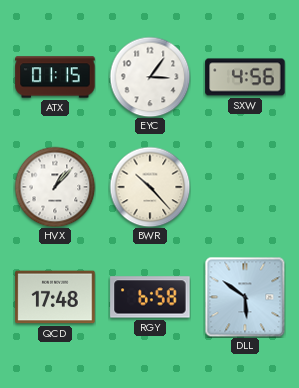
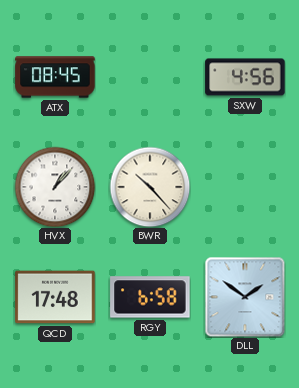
ATX: 01:15 -> 08:45
EYC: 3:06 -> none
DLL: 5:51 -> 1:51
